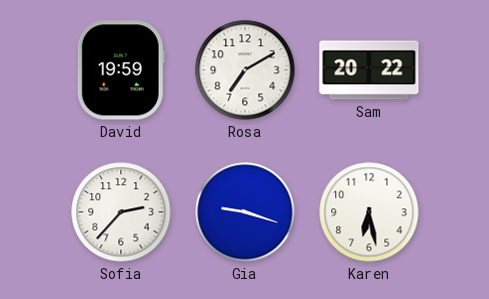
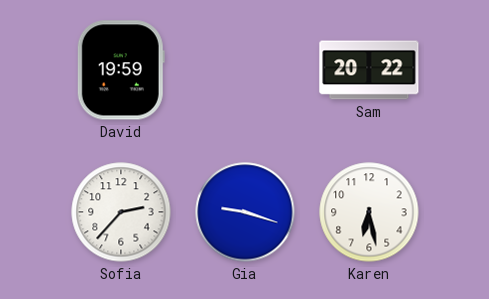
Rosa: 7:10 -> none
